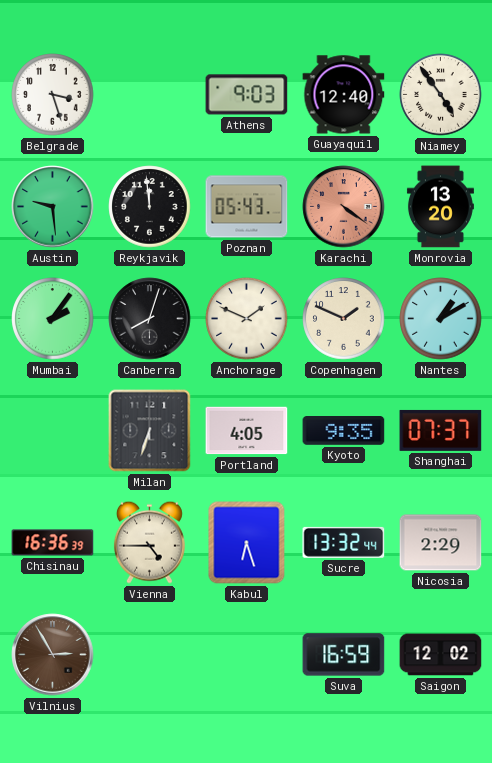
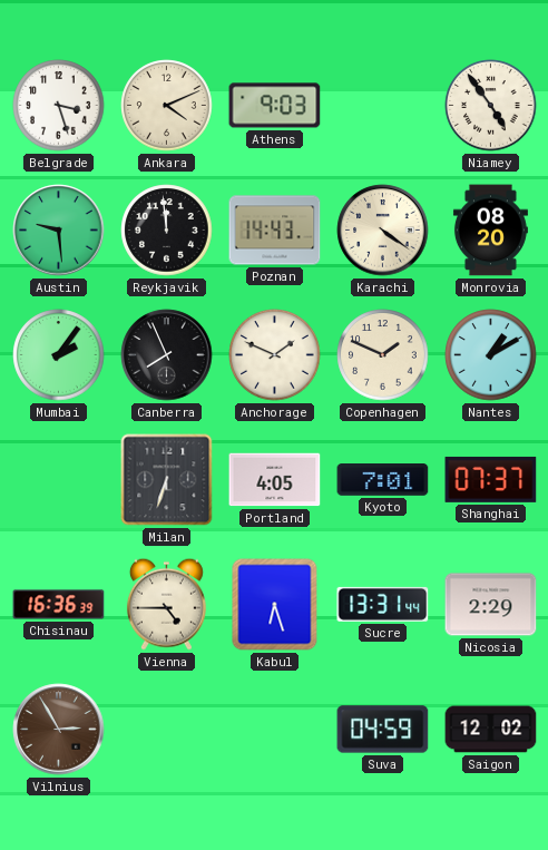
Ankara: none -> 4:11
Guayaquil: 12:40 -> none
Poznan: 05:43 -> 14:43
Karachi dial: salmon -> cream
Monrovia: 13:20 -> 08:20
Canberra: 8:03 -> 7:56
Kyoto: 9:35 -> 7:01
Sucre: 13:32 -> 13:31
Suva: 16:59 -> 04:59
